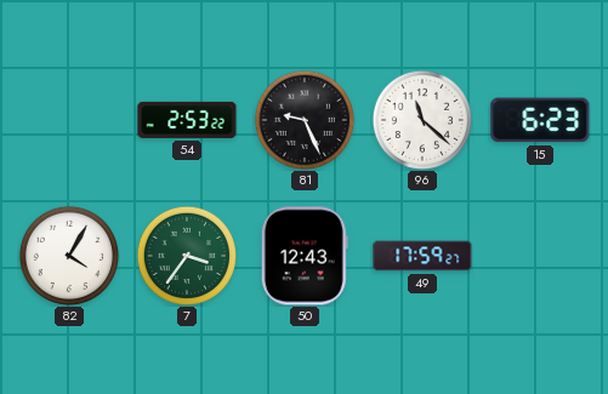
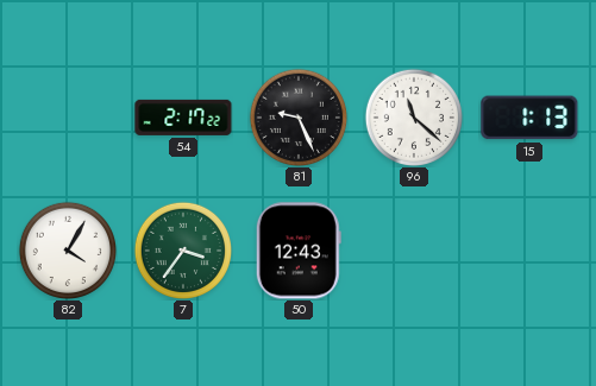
54: 2:53 -> 2:17
15: 6:23 -> 1:13
49: 17:59 -> none
